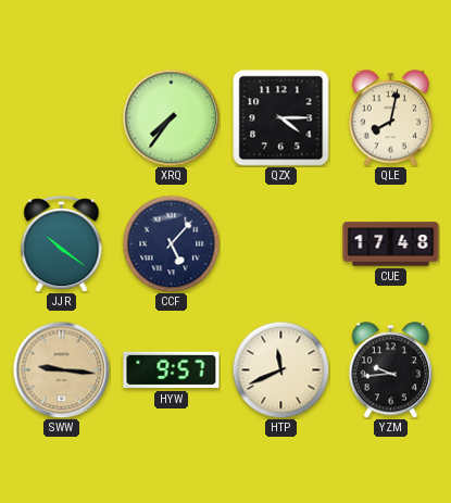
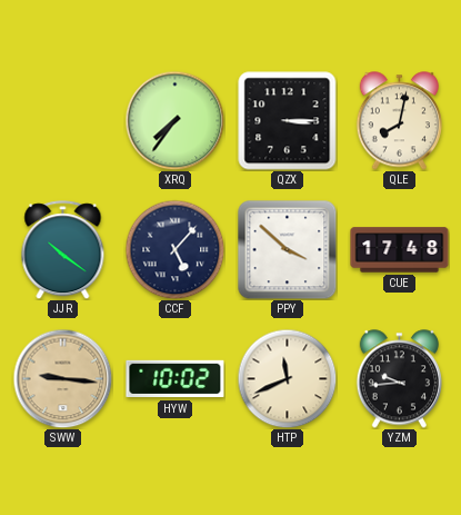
QZX: 4:15 -> 3:15
PPY: none -> 3:52
HYW: 9:57 -> 10:02
